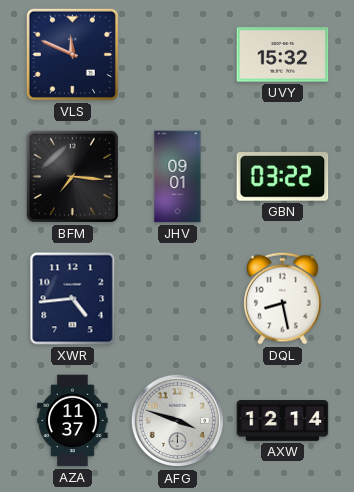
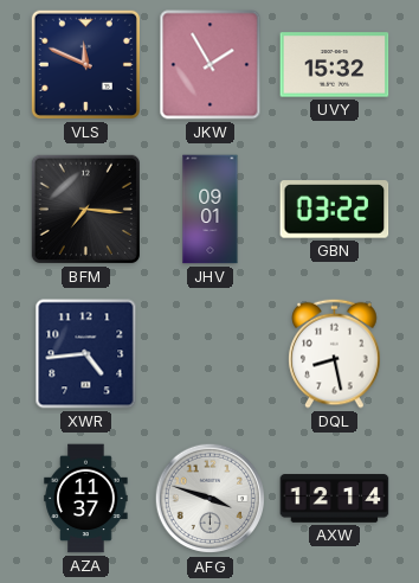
JKW: none -> 1:55
